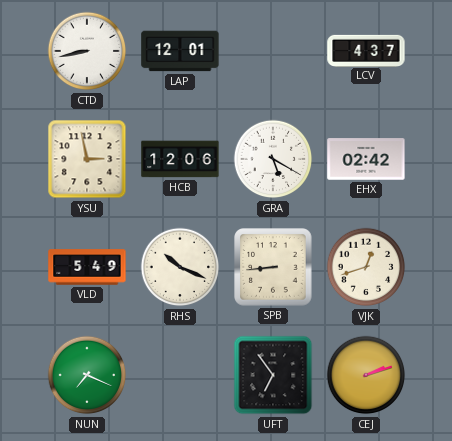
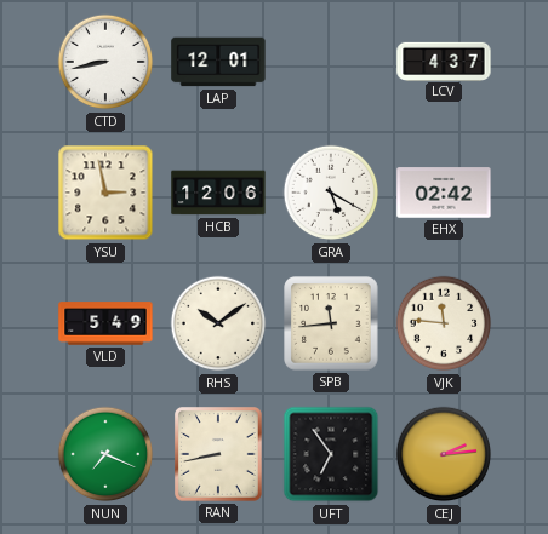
RHS: 10:19 -> 10:09
SPB: 8:44 -> 11:44
VJK: 12:42 -> 11:46
RAN: none -> 8:43
CEJ: 2:12 -> 2:14
